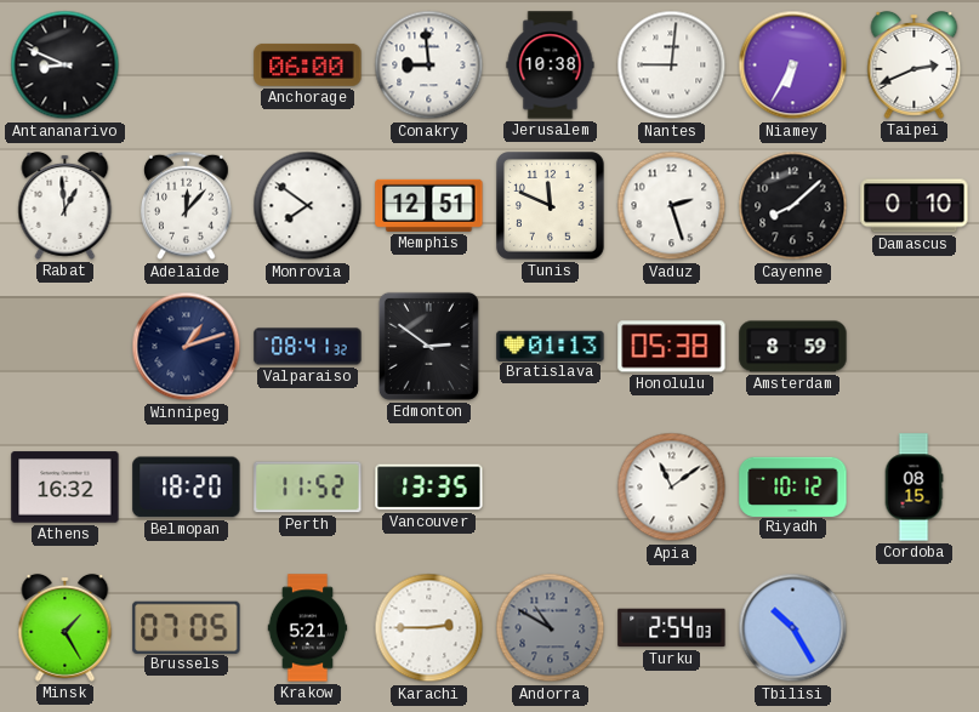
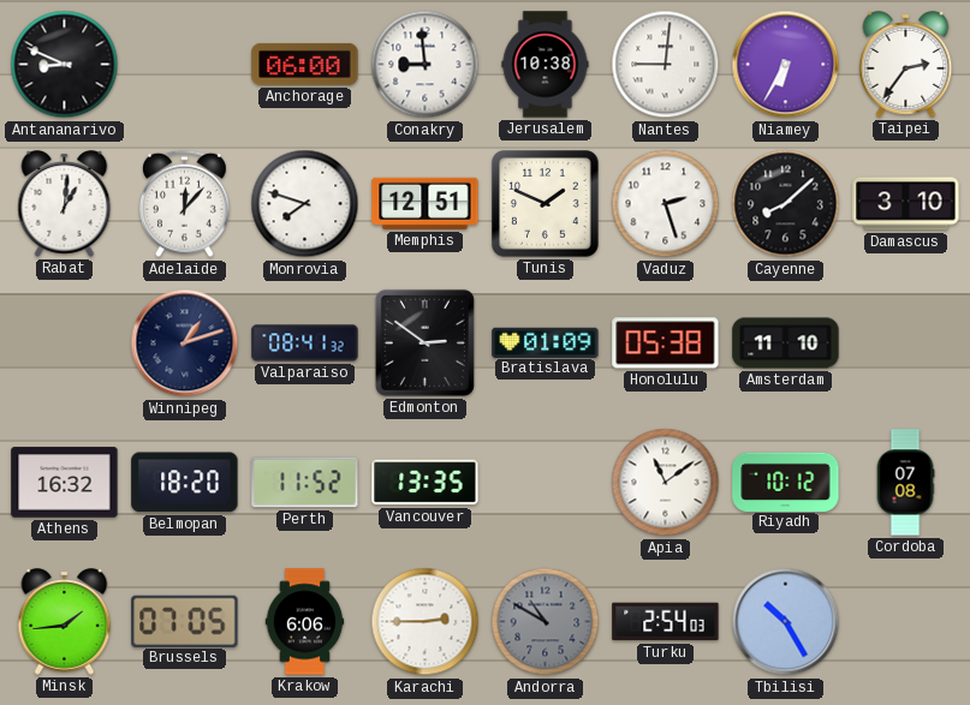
Taipei: 2:41 -> 2:36
Rabat: 12:59 -> 1:01
Monrovia: 7:51 -> 7:48
Tunis: 11:49 -> 1:49
Damascus: 0:10 -> 3:10
Bratislava: 01:13 -> 01:09
Amsterdam: 8:59 -> 11:10
Cordoba: 08:15 -> 07:08
Minsk: 1:25 -> 1:44
Krakow: 5:21 -> 6:06
